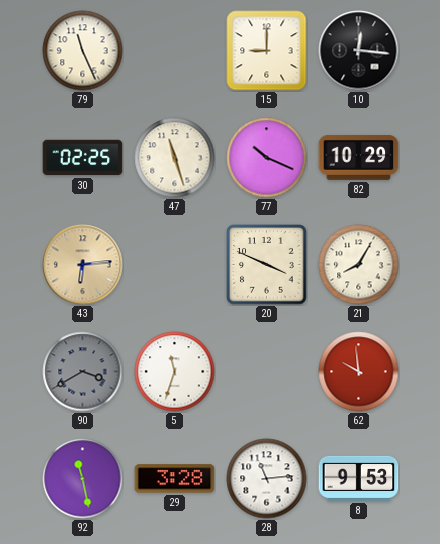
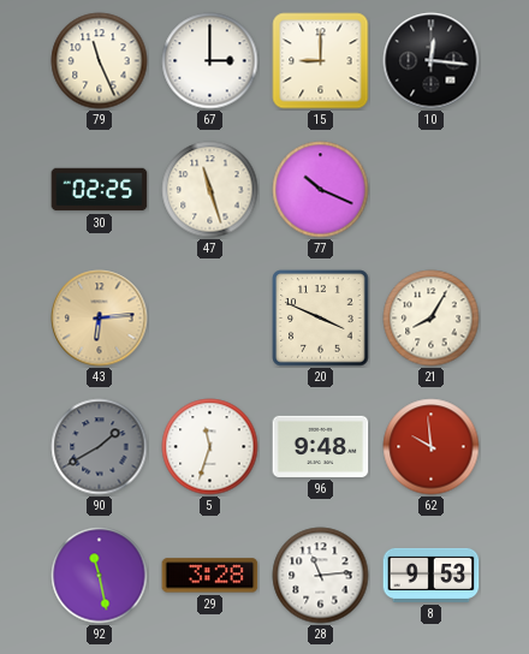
67: none -> 3:00
82: 10:29 -> none
90: 3:40 -> 1:40
96: none -> 9:48
